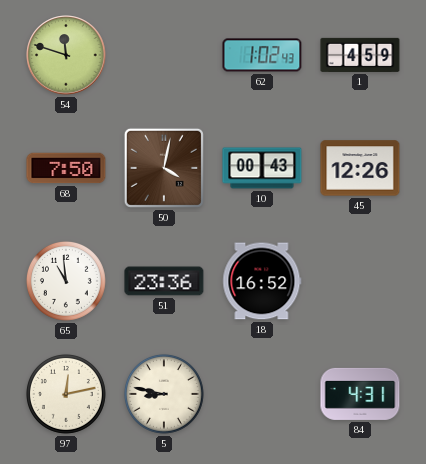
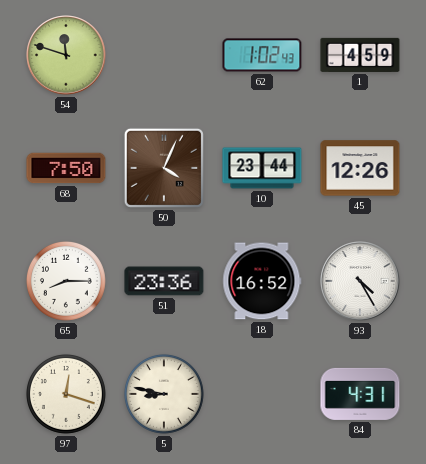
50: 4:02 -> 4:04
10: 00:43 -> 23:44
65: 10:59 -> 8:15
93: none -> 4:25
97: 12:13 -> 12:18
